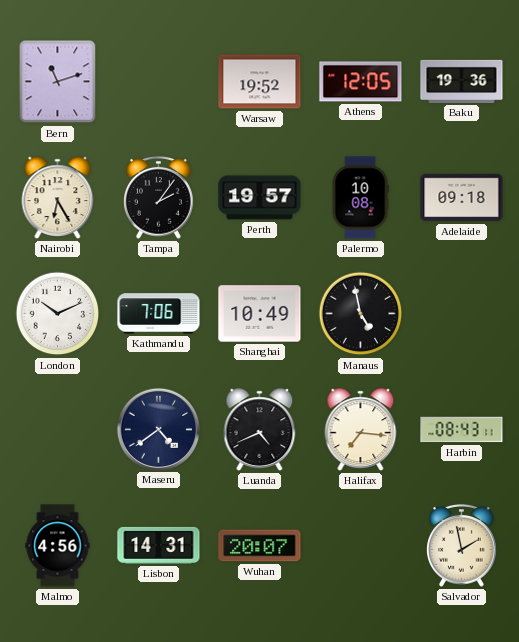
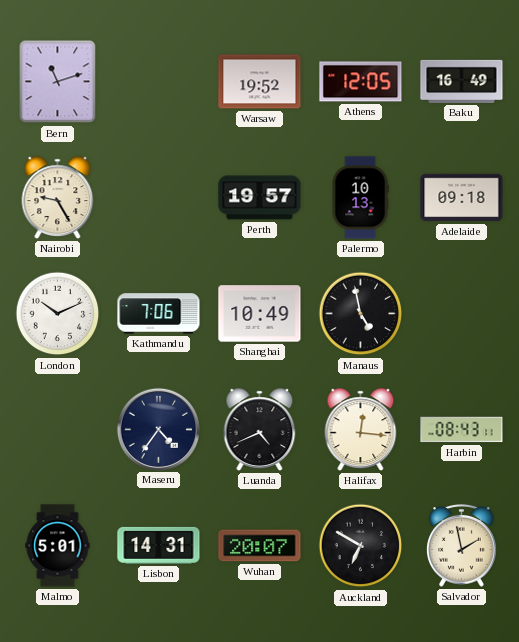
Baku: 19:36 -> 16:49
Nairobi: 6:25 -> 9:25
Tampa: 2:06 -> none
Palermo: 10:08 -> 10:13
Maseru: 4:39 -> 4:36
Halifax: 7:16 -> 12:16
Malmo: 4:56 -> 5:01
Auckland: none -> 6:50
